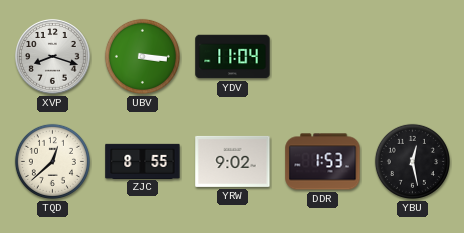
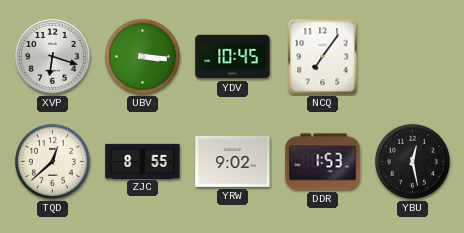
XVP: 8:18 -> 6:18
YDV: 11:04 -> 10:45
NCQ: none -> 7:06
